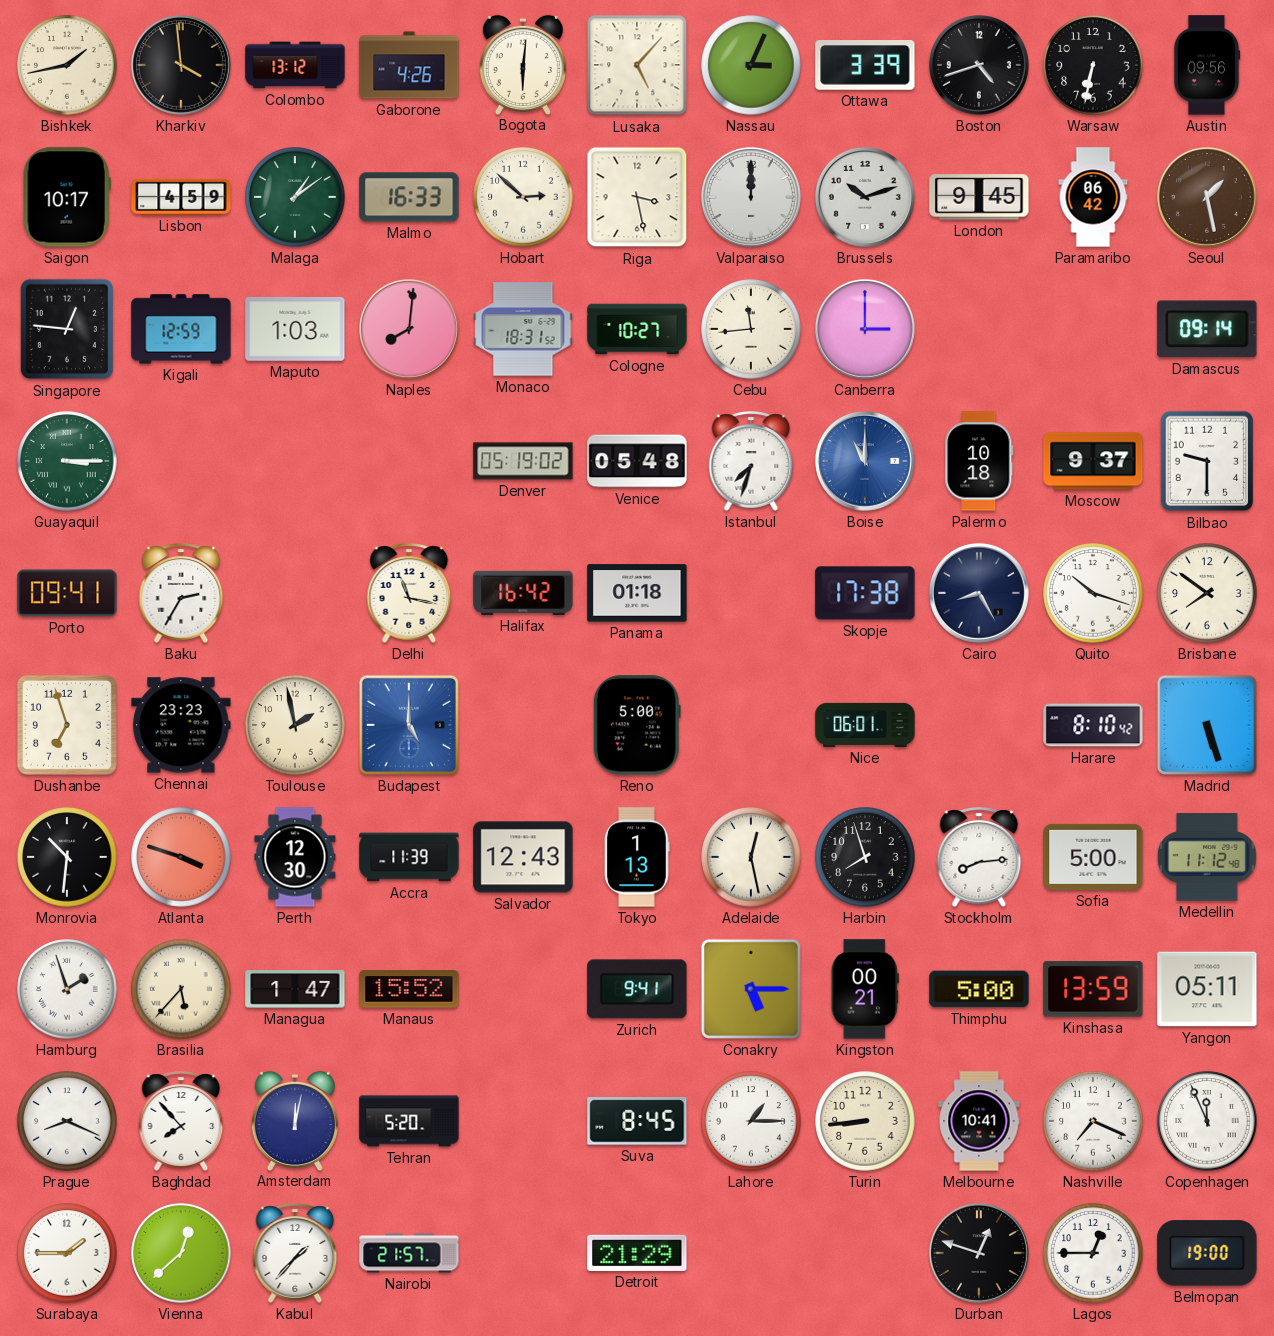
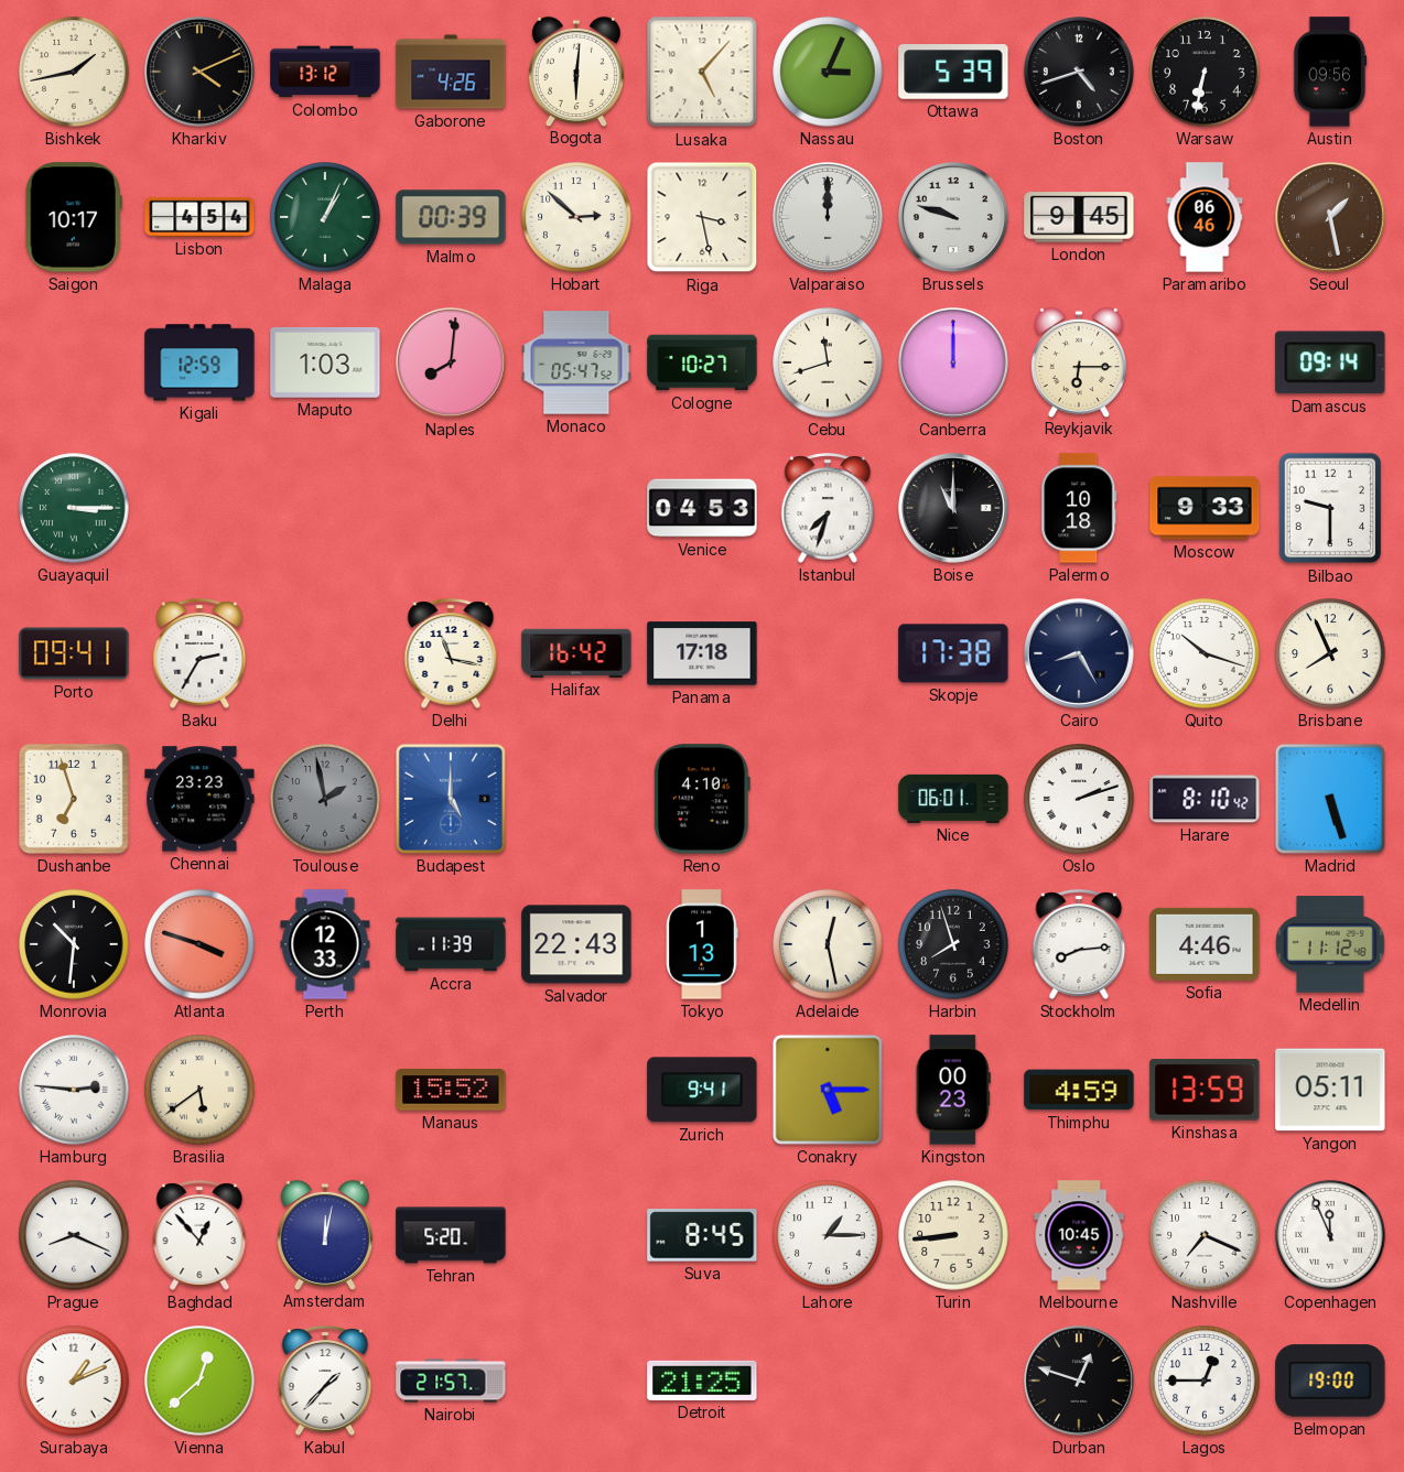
Kharkiv: 3:59 -> 4:11
Ottawa: 3:39 -> 5:39
Lisbon: 4:59 -> 4:54
Malaga: 1:09 -> 1:04
Malmo: 16:33 -> 00:39
Brussels: 10:12 -> 9:48
Paramaribo: 06:42 -> 06:46
Singapore: 12:46 -> none
Monaco: 18:31 -> 05:47
Cebu: 11:44 -> 11:42
Canberra: 3:00 -> 12:00
Reykjavik: none -> 6:15
Denver: 05:19 -> none
Venice: 05:48 -> 04:53
Boise dial: blue -> black
Moscow: 9:37 -> 9:33
Panama: 01:18 -> 17:18
Brisbane: 7:51 -> 7:56
Toulouse dial: cream -> grey
Reno: 5:00 -> 4:10
Oslo: none -> 2:12
Perth: 12:30 -> 12:33
Salvador: 12:43 -> 22:43
Sofia: 5:00 -> 4:46
Hamburg: 1:57 -> 2:46
Brasilia: 5:37 -> 5:39
Managua: 1:47 -> none
Kingston: 00:21 -> 00:23
Thimphu: 5:00 -> 4:59
Baghdad: 7:53 -> 12:53
Melbourne: 10:41 -> 10:45
Surabaya: 1:45 -> 1:11
Detroit: 21:29 -> 21:25
